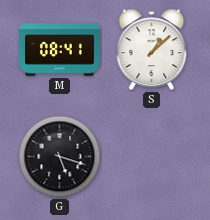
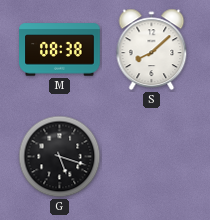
M: 08:41 -> 08:38
S: 1:08 -> 8:08
